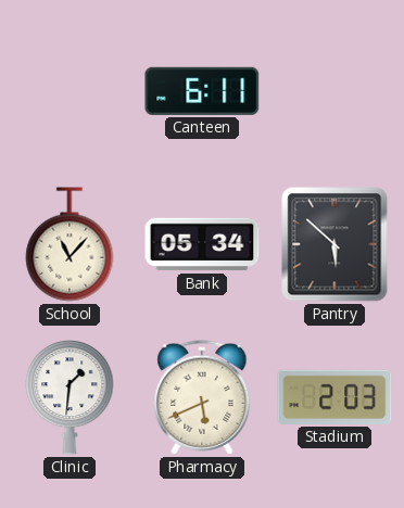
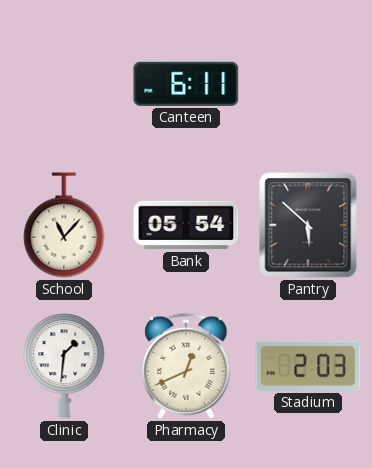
Bank: 05:34 -> 05:54
Pharmacy: 5:41 -> 12:41
